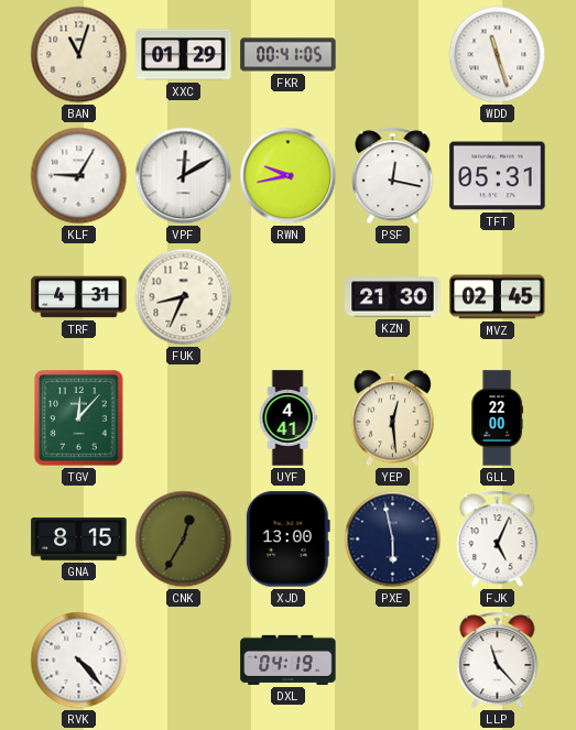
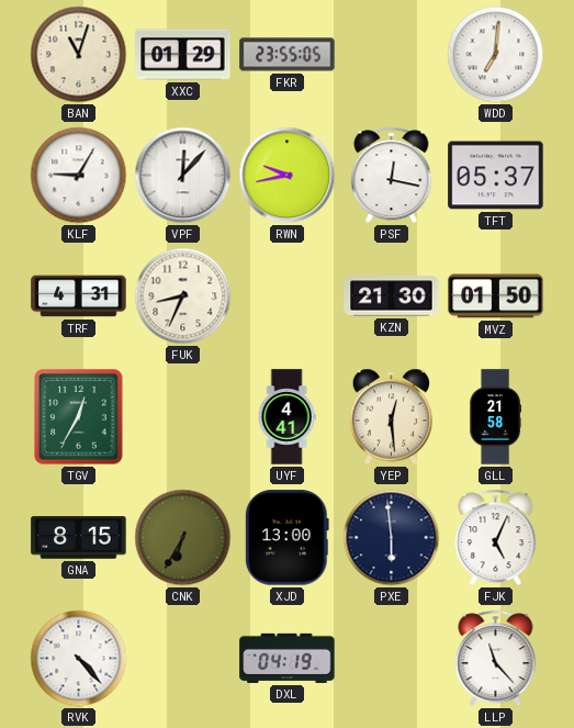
FKR: 00:41 -> 23:55
WDD: 11:27 -> 7:01
VPF: 12:10 -> 12:07
TFT: 05:31 -> 05:37
MVZ: 02:45 -> 01:50
TGV: 12:07 -> 12:35
GLL: 22:00 -> 21:58
CNK: 12:35 -> 6:35
PXE: 5:58 -> 5:59
